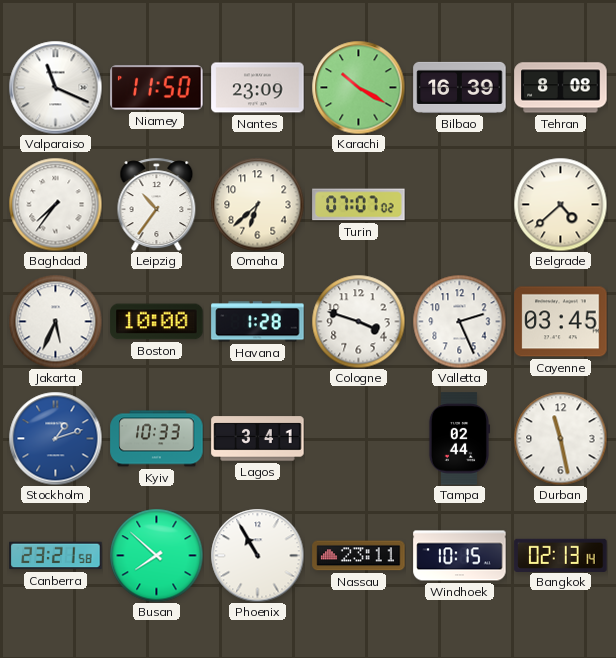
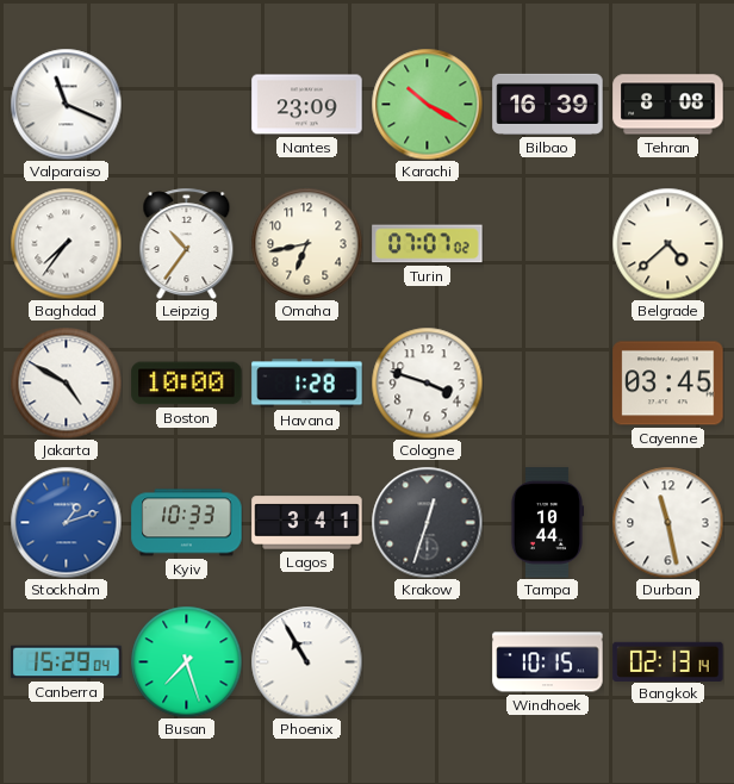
Niamey: 11:50 -> none
Omaha: 6:38 -> 6:43
Jakarta: 5:34 -> 4:50
Valletta: 2:26 -> none
Krakow: none -> 12:33
Tampa: 02:44 -> 10:44
Canberra: 23:21 -> 15:29
Busan: 7:52 -> 7:27
Nassau: 23:11 -> none
